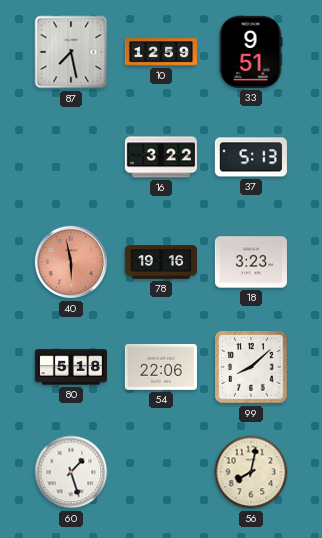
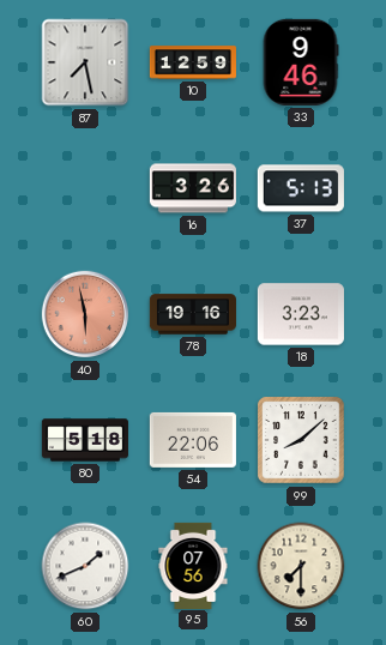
33: 9:51 -> 9:46
16: 3:22 -> 3:26
60: 1:27 -> 1:41
95: none -> 07:56
56: 8:02 -> 7:30
